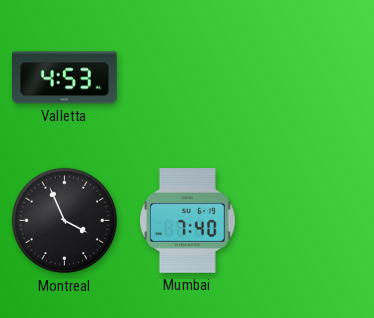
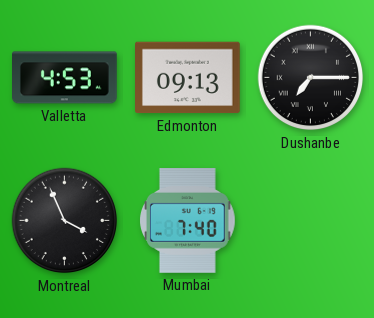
Edmonton: none -> 09:13
Dushanbe: none -> 7:15
